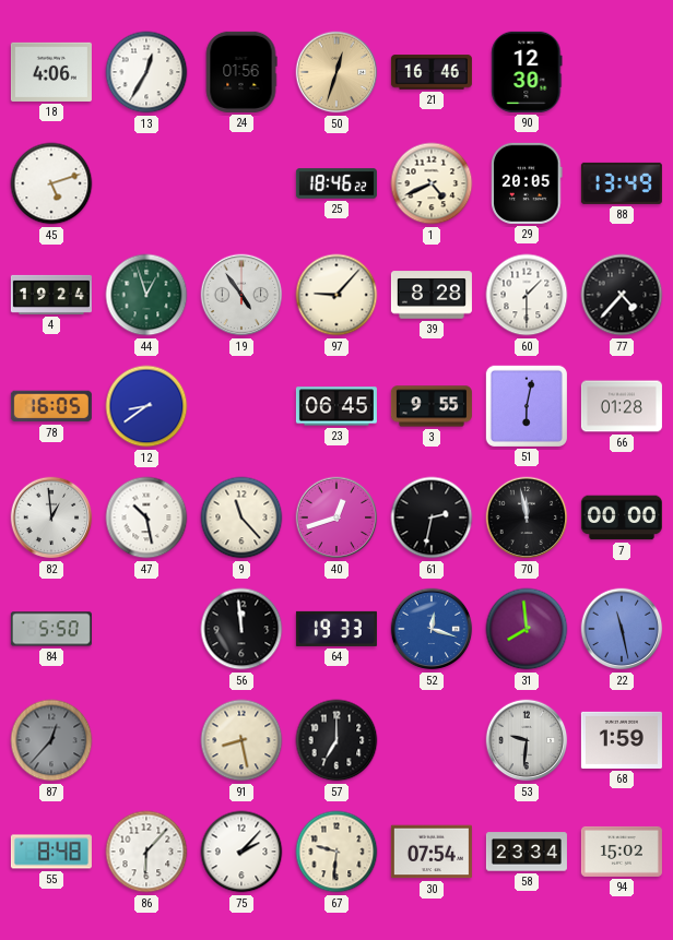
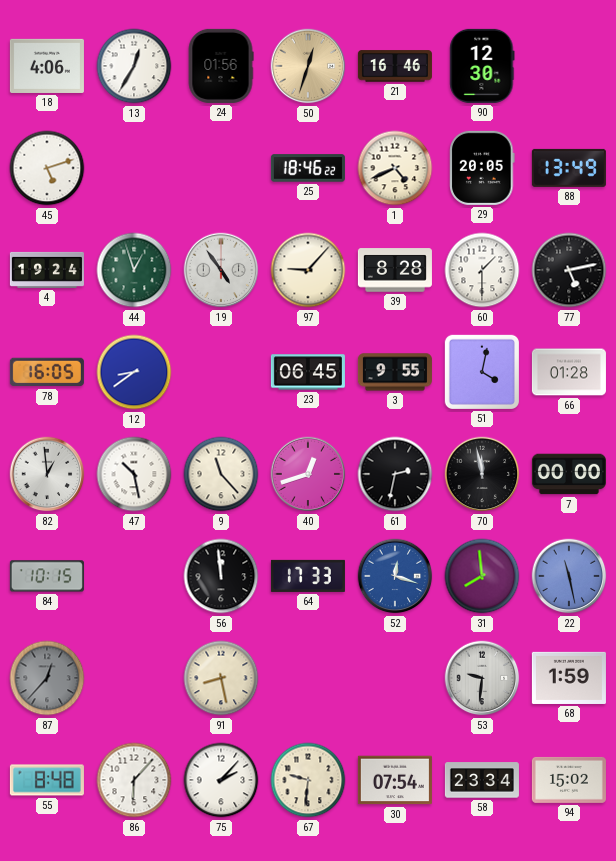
77: 4:37 -> 5:13
51: 6:02 -> 4:02
84: 5:50 -> 10:15
64: 19:33 -> 17:33
57: 7:00 -> none
